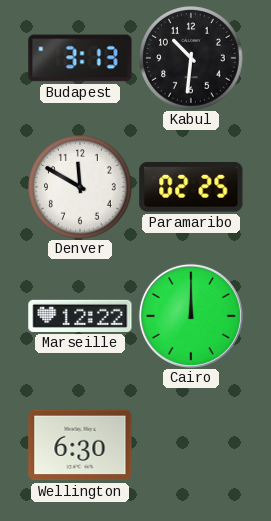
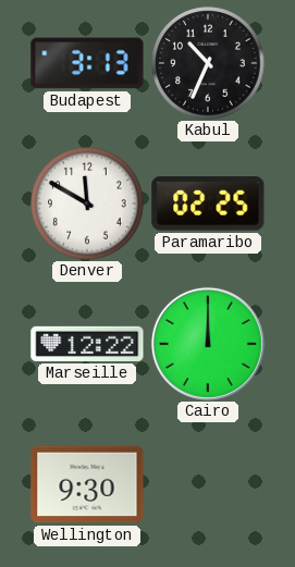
Kabul: 10:31 -> 10:34
Wellington: 6:30 -> 9:30
